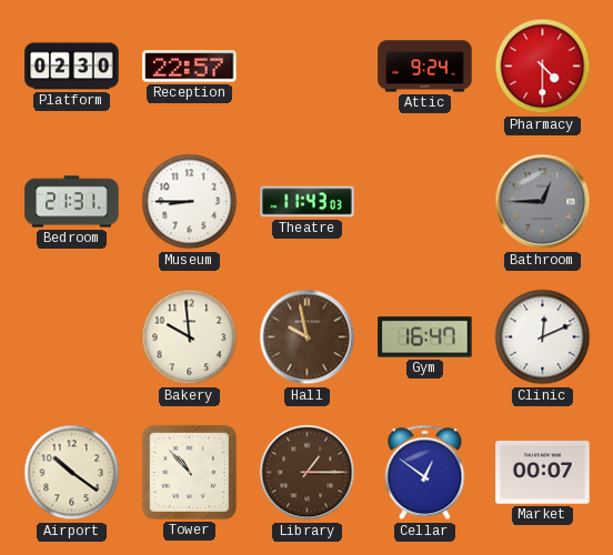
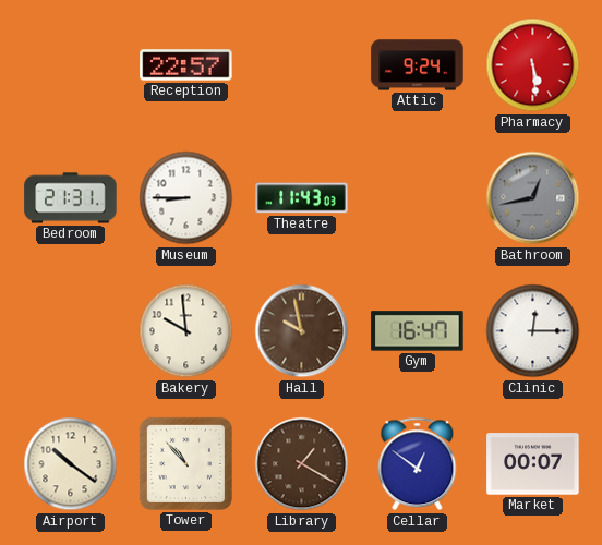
Platform: 02:30 -> none
Pharmacy: 4:30 -> 5:29
Bathroom: 12:45 -> 12:43
Clinic: 12:11 -> 12:15
Library: 1:15 -> 1:20
